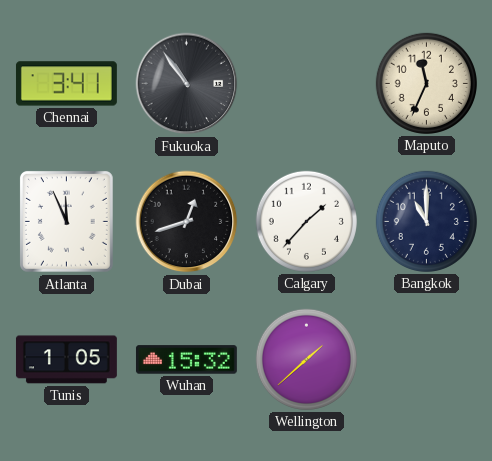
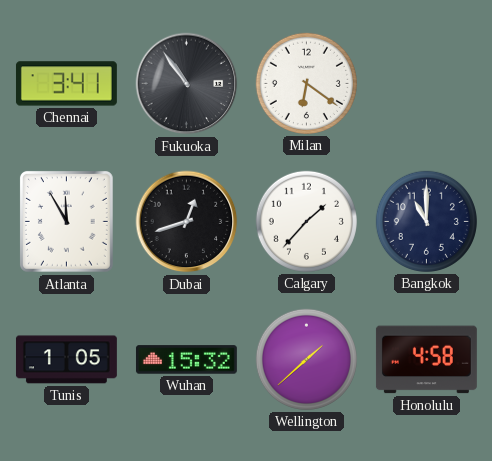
Milan: none -> 6:21
Maputo: 11:34 -> none
Atlanta: 11:56 -> 11:55
Honolulu: none -> 4:58
